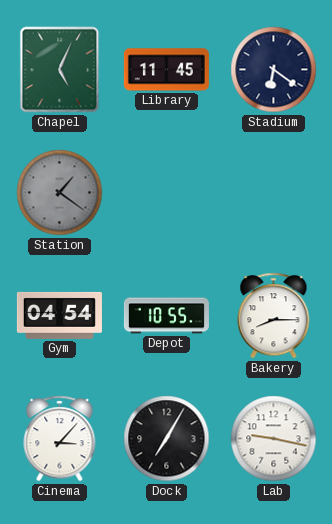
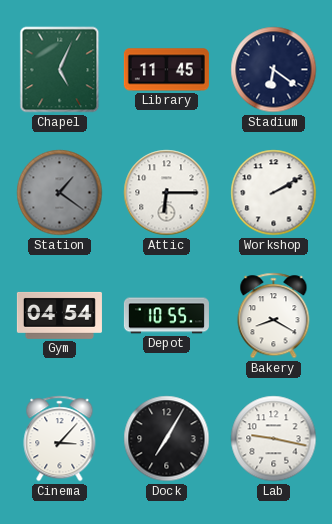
Attic: none -> 6:15
Workshop: none -> 2:10
Bakery: 8:15 -> 8:20
